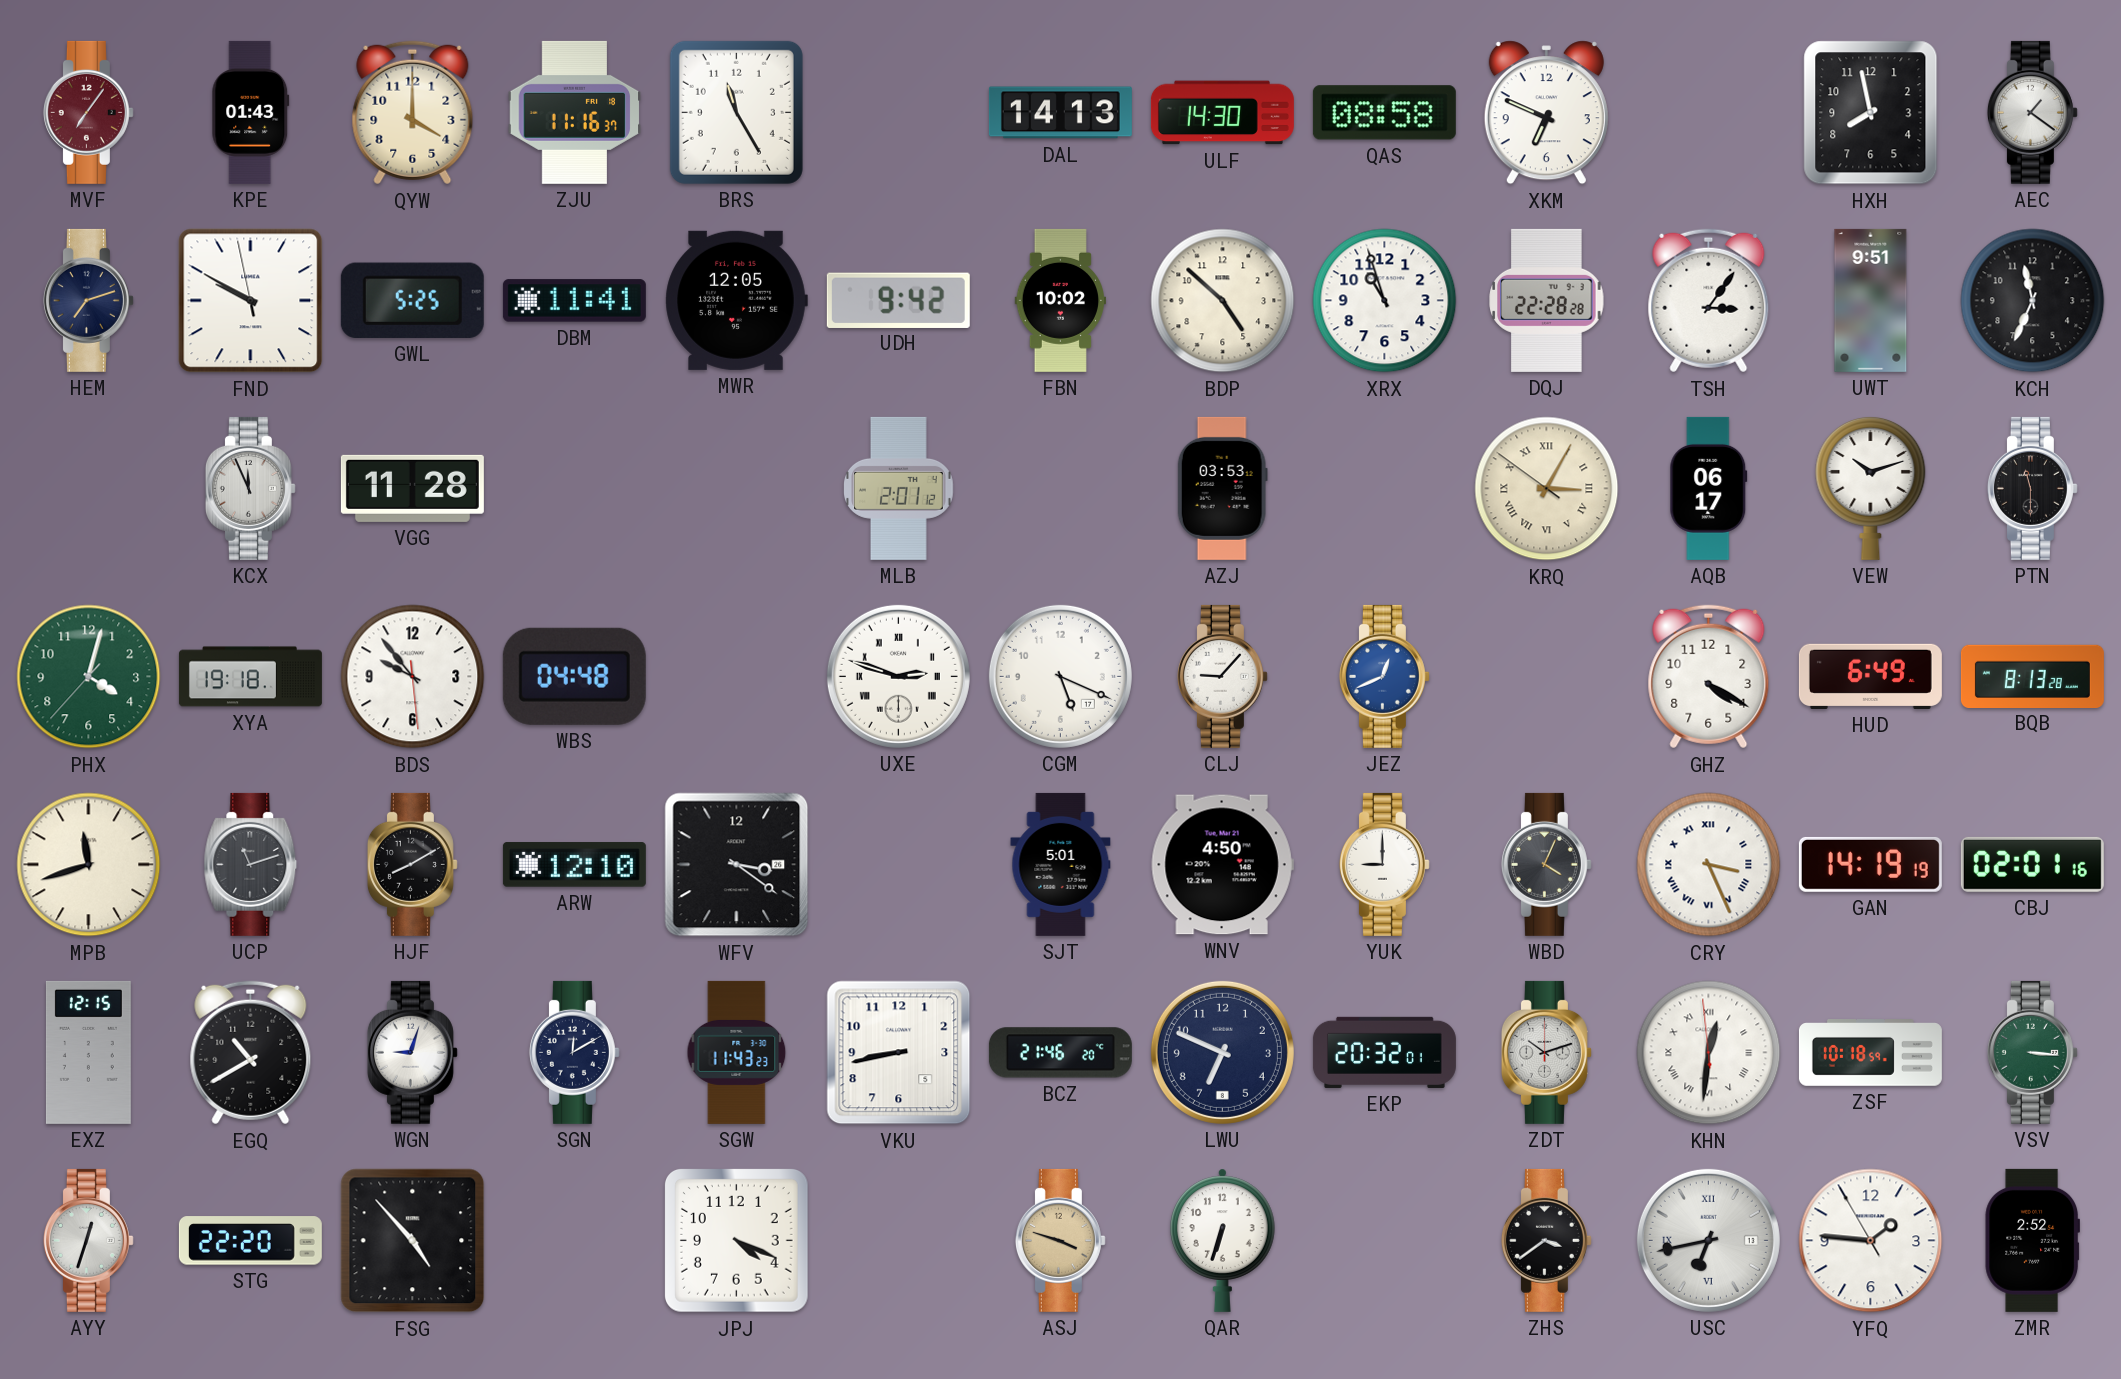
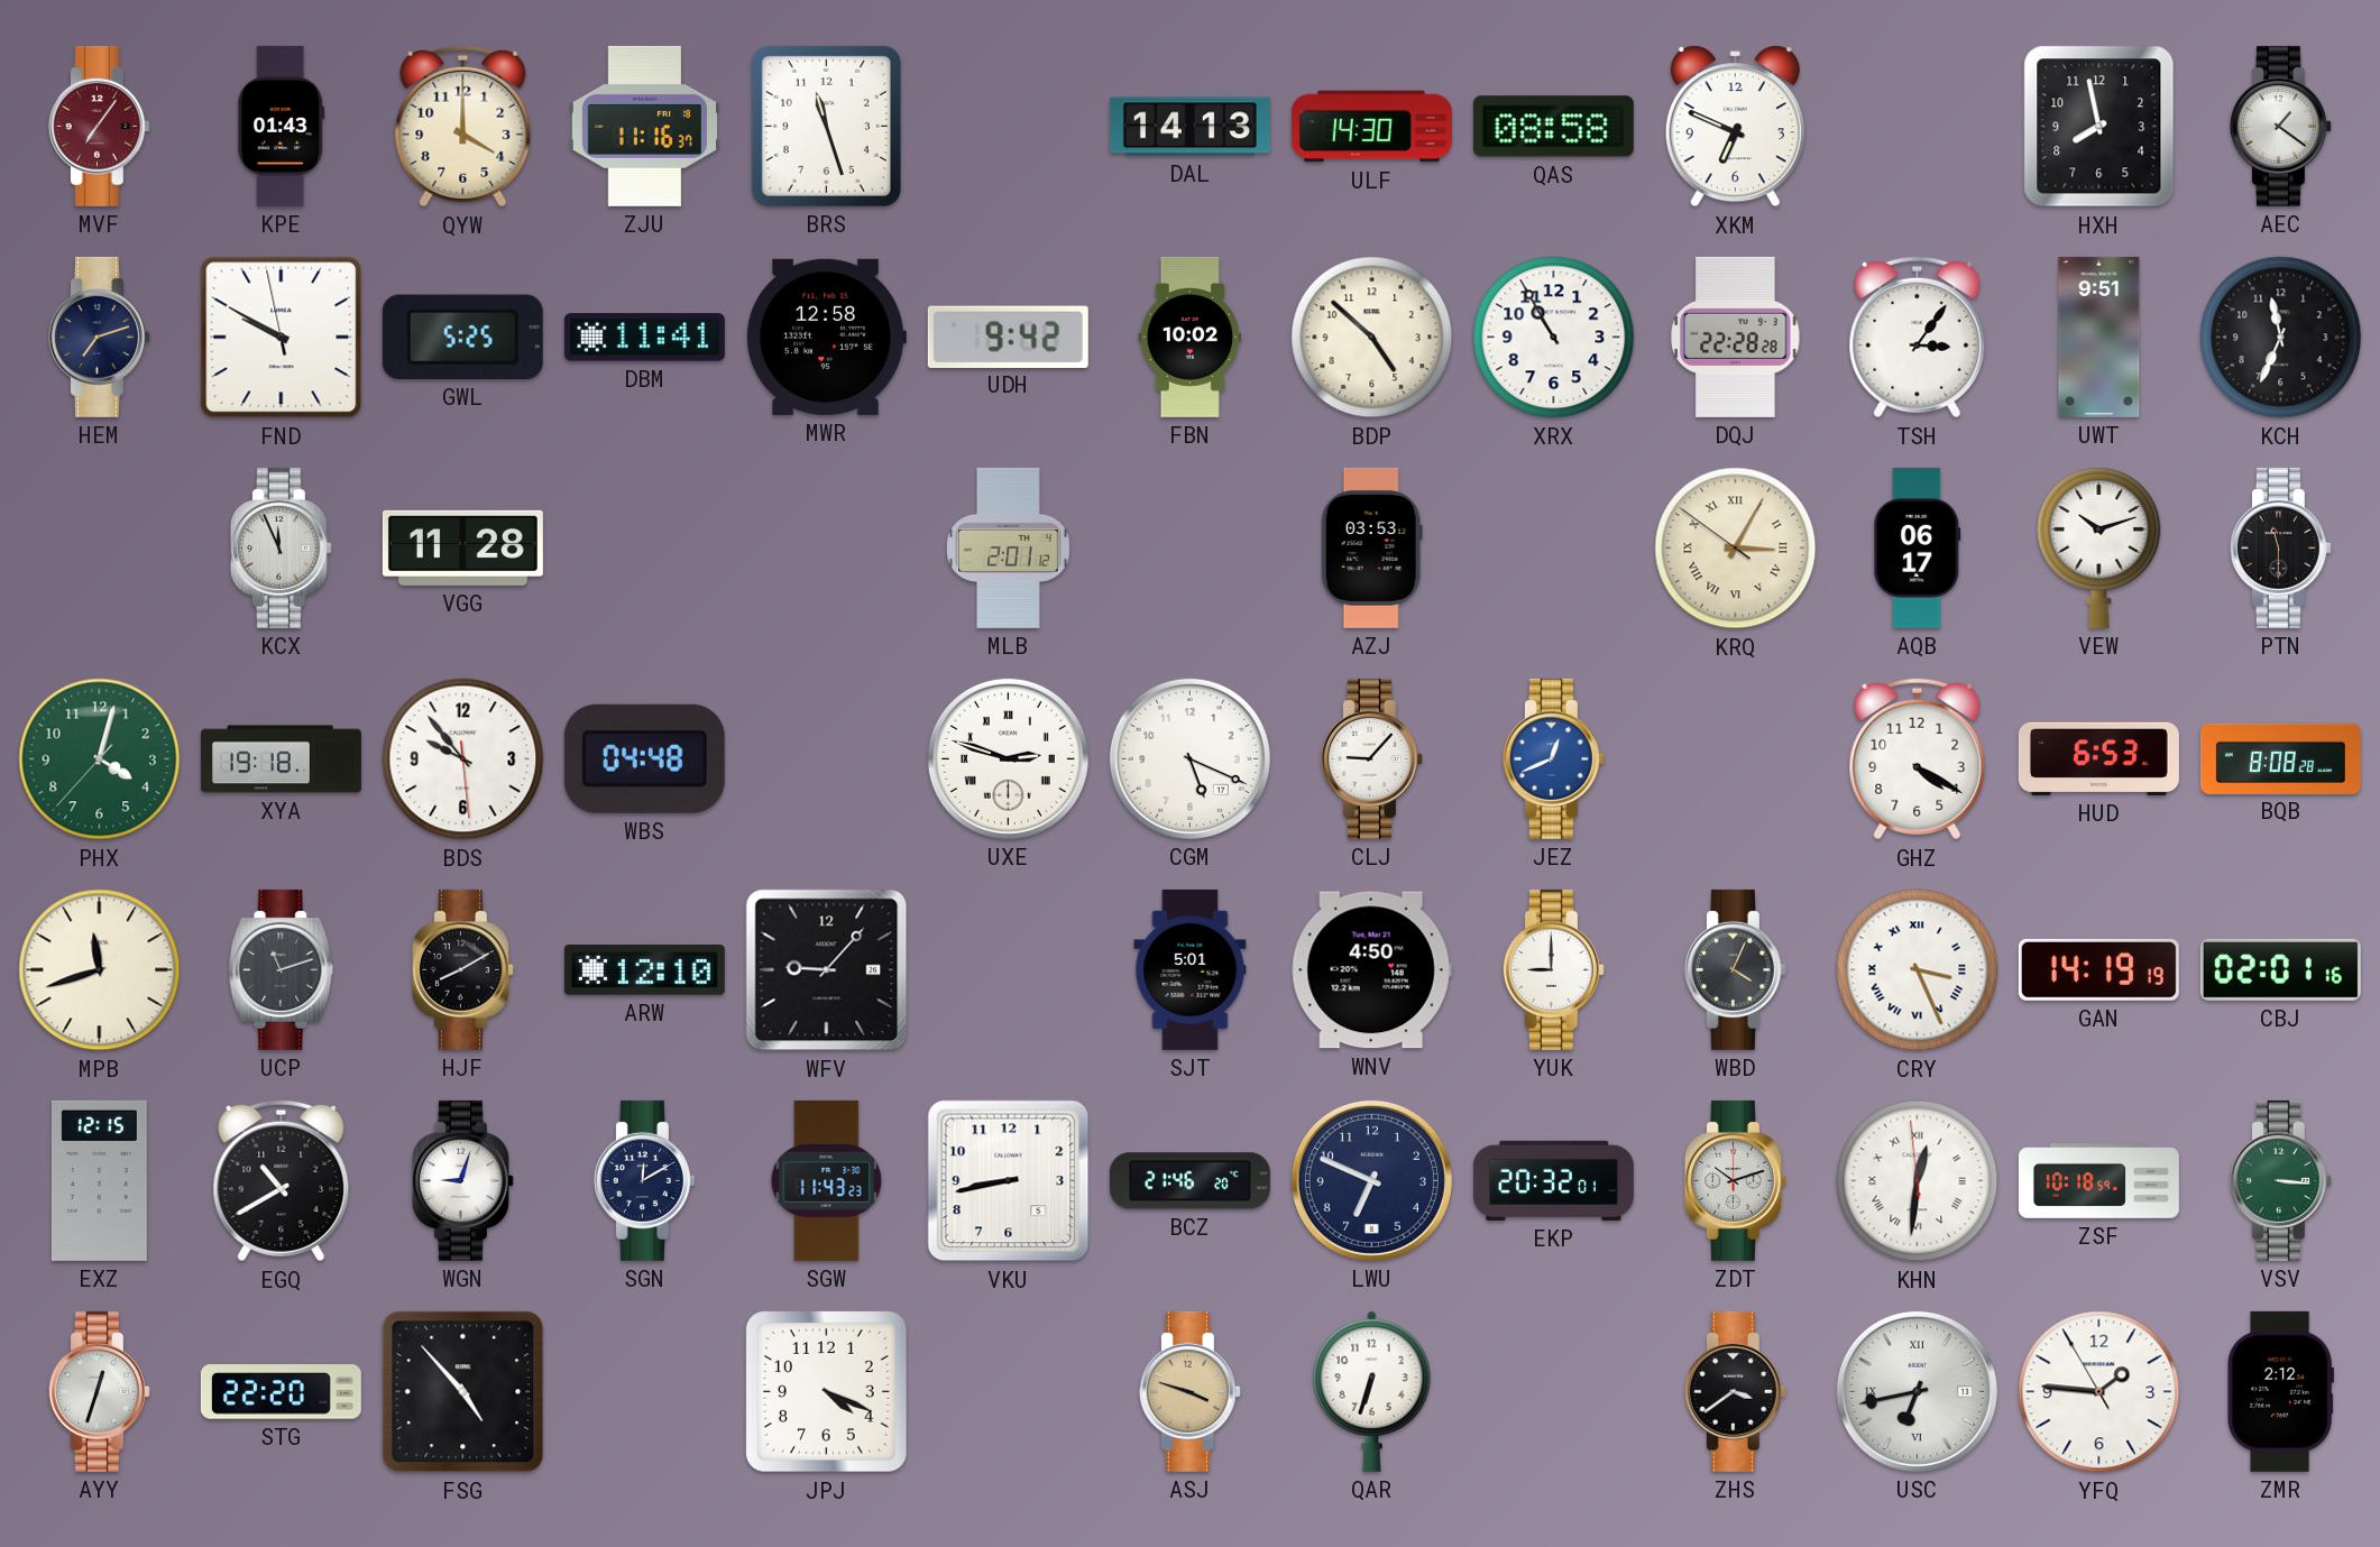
BRS: 11:25 -> 11:27
MWR: 12:05 -> 12:58
XRX: 10:57 -> 10:55
HUD: 6:49 -> 6:53
BQB: 8:13 -> 8:08
WFV: 3:21 -> 9:07
ZMR: 2:52 -> 2:12
